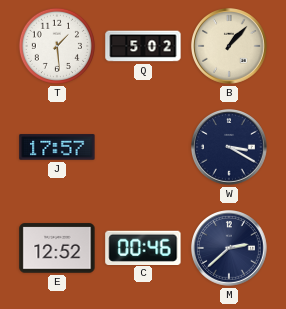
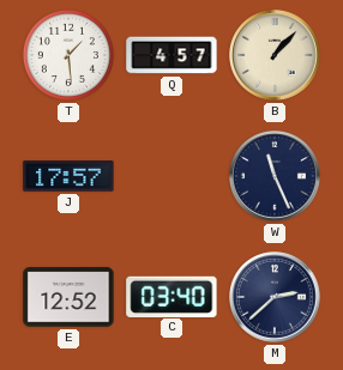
Q: 5:02 -> 4:57
W: 3:20 -> 11:26
C: 00:46 -> 03:40
